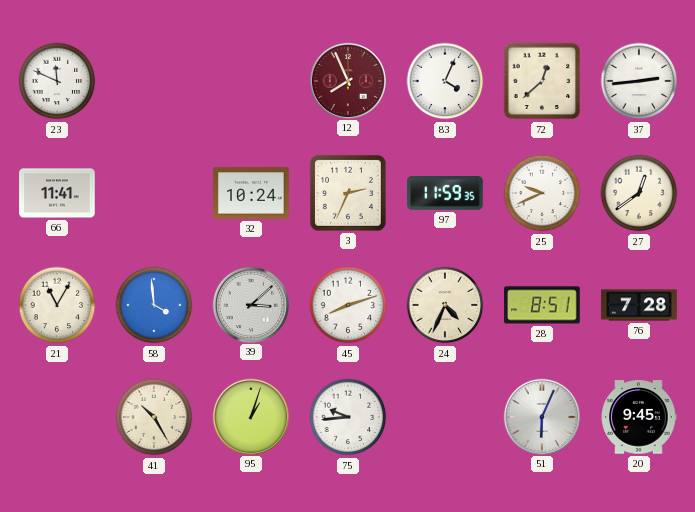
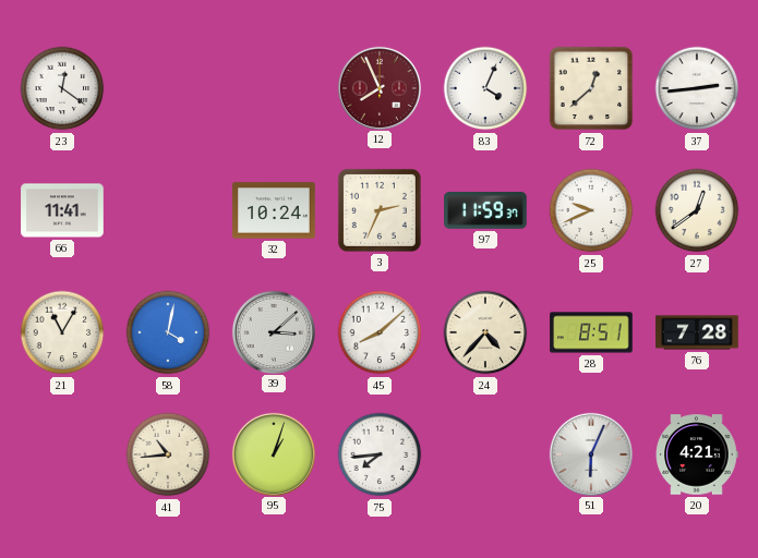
23: 11:49 -> 12:21
97: 11:59:35 -> 11:59:37
58: 3:59 -> 4:02
45: 8:12 -> 8:08
24: 4:34 -> 4:37
41: 10:25 -> 10:44
75: 9:44 -> 7:44
20: 9:45 -> 4:21
